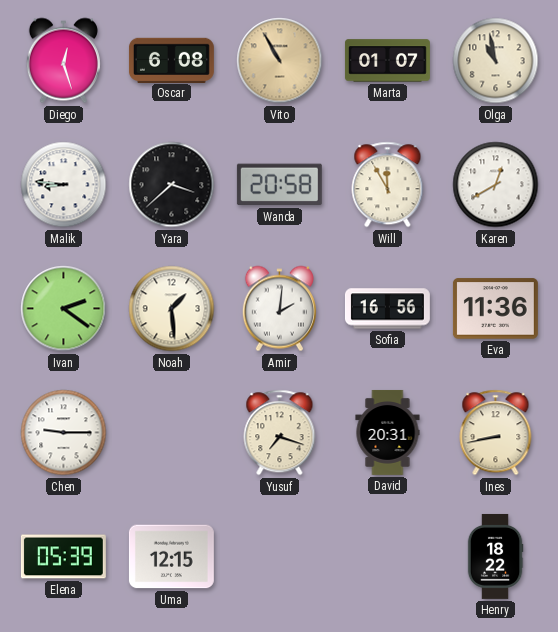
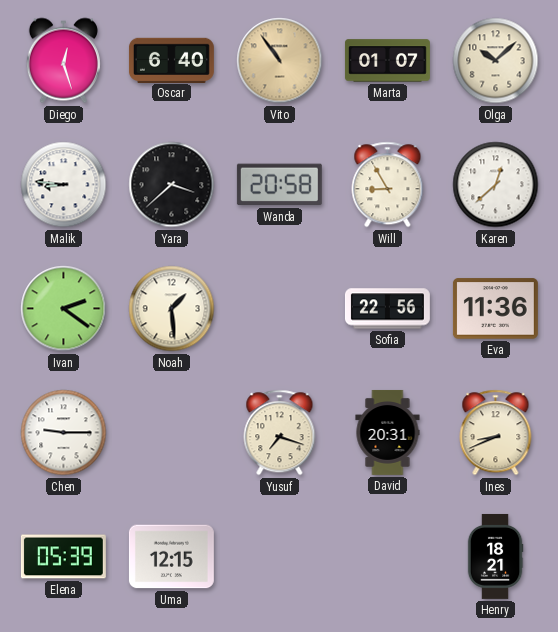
Oscar: 6:08 -> 6:40
Vito: 10:55 -> 10:54
Olga: 10:58 -> 10:08
Will: 11:55 -> 8:55
Karen: 12:40 -> 12:38
Amir: 2:01 -> none
Sofia: 16:56 -> 22:56
Ines: 8:43 -> 8:41
Henry: 18:22 -> 18:21
